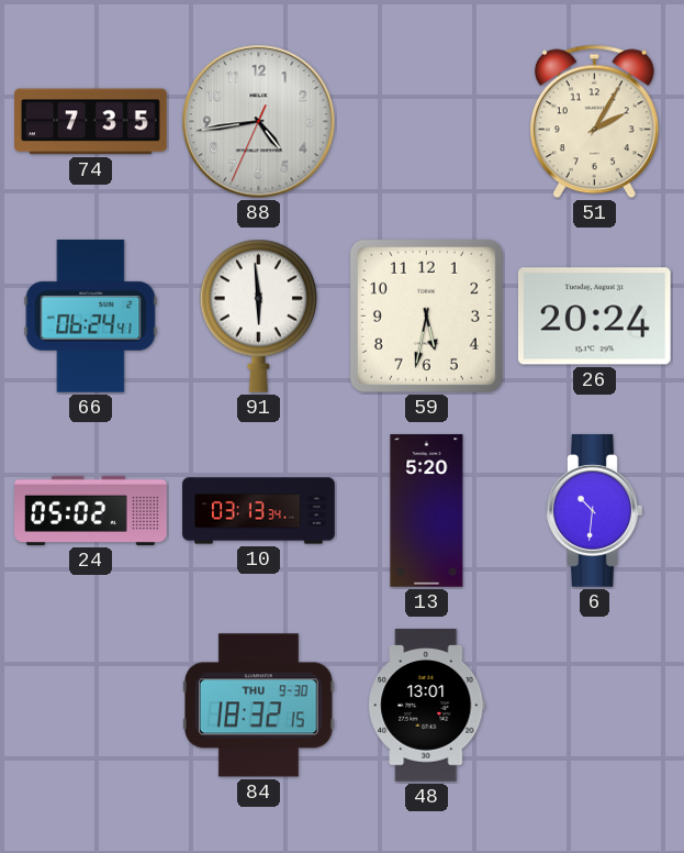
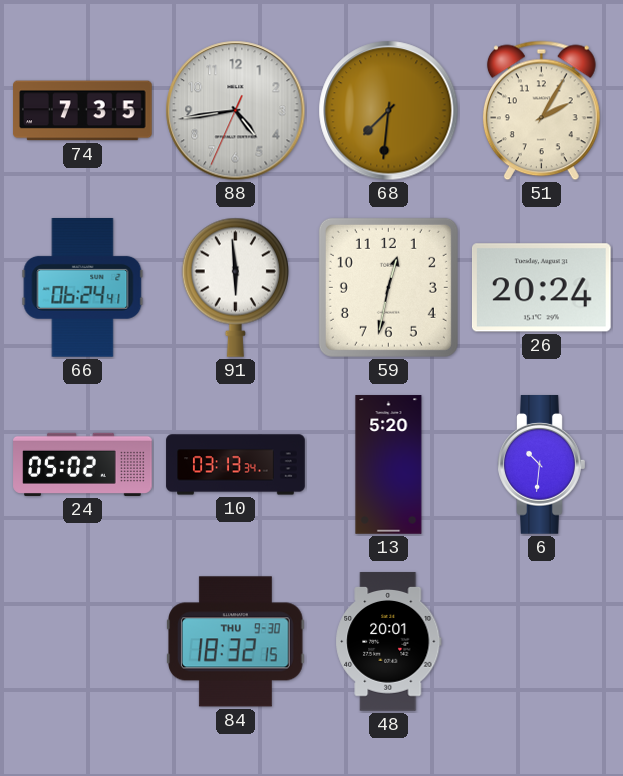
68: none -> 7:31
59: 5:32 -> 12:32
48: 13:01 -> 20:01
